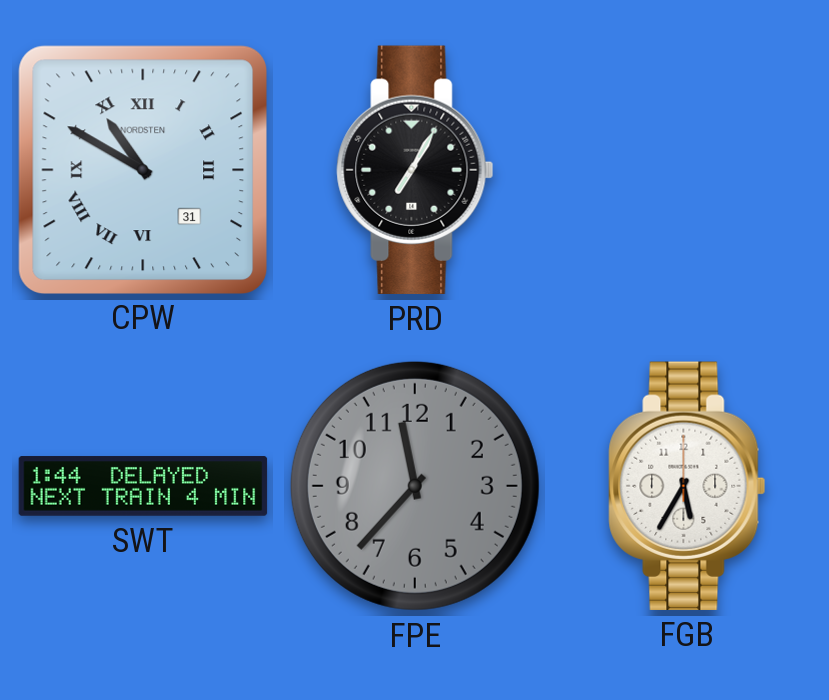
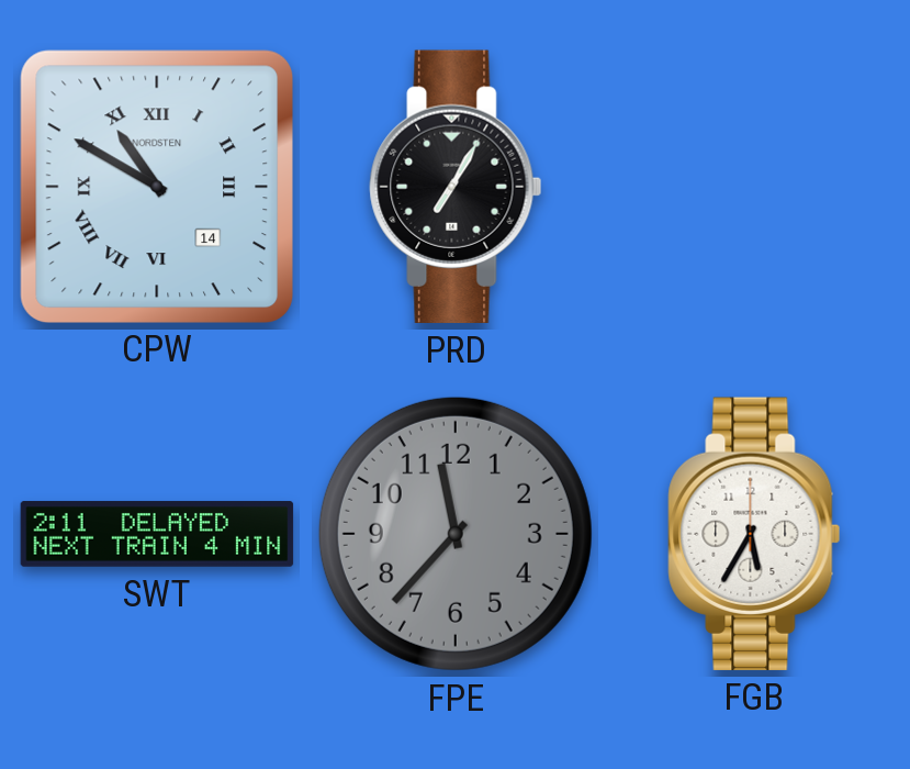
CPW date: 31 -> 14
SWT: 1:44 -> 2:11
